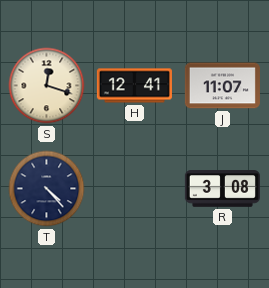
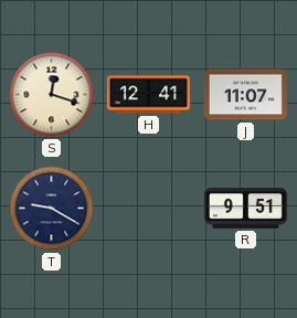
T: 4:23 -> 9:20
R: 3:08 -> 9:51
